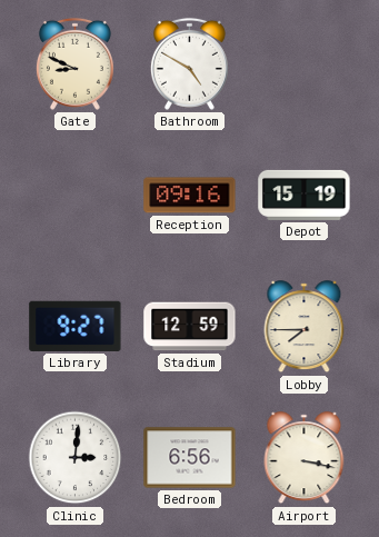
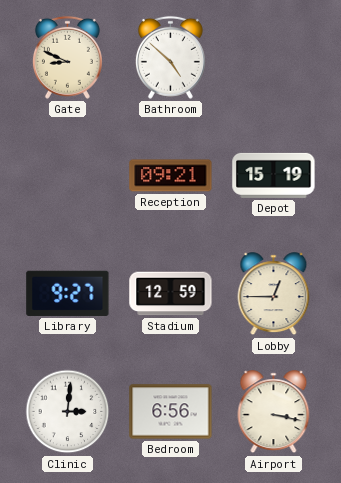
Bathroom: 4:50 -> 4:52
Reception: 09:16 -> 09:21
Lobby: 7:45 -> 12:45
